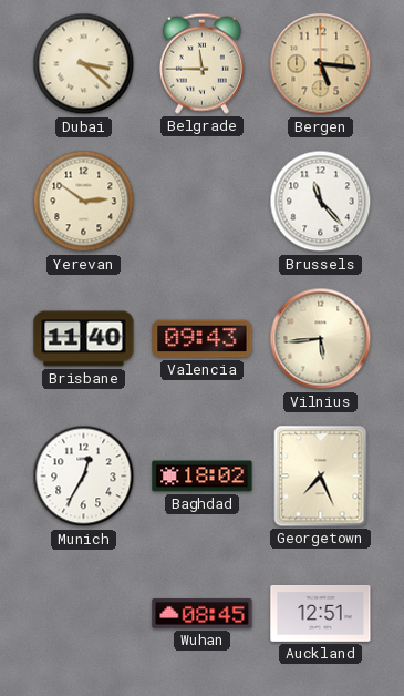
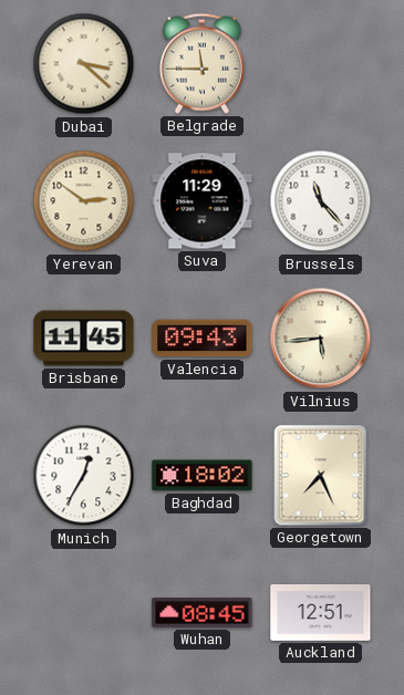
Bergen: 5:16 -> none
Suva: none -> 11:29
Brisbane: 11:40 -> 11:45
